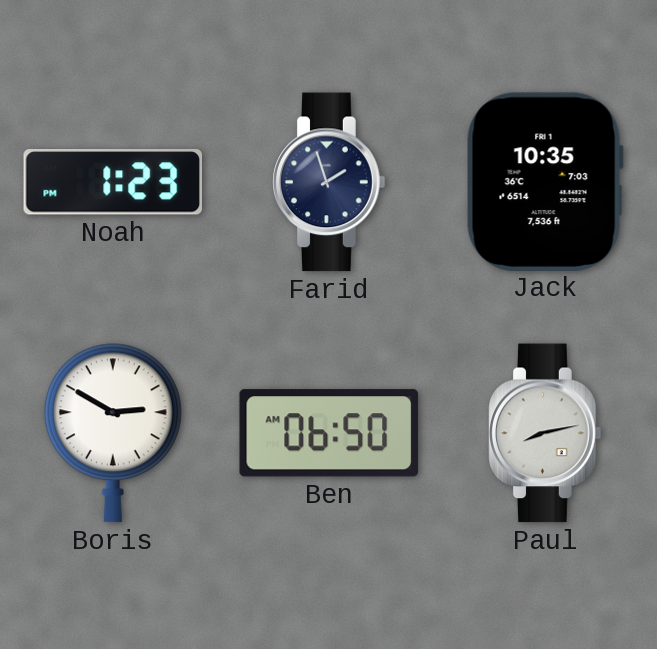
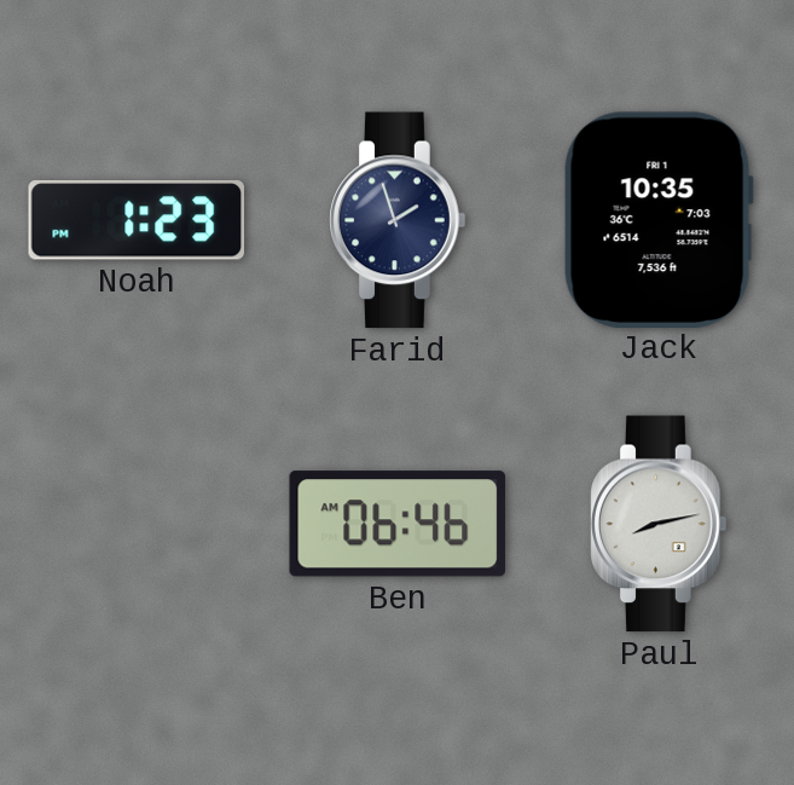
Boris: 2:50 -> none
Ben: 06:50 -> 06:46
